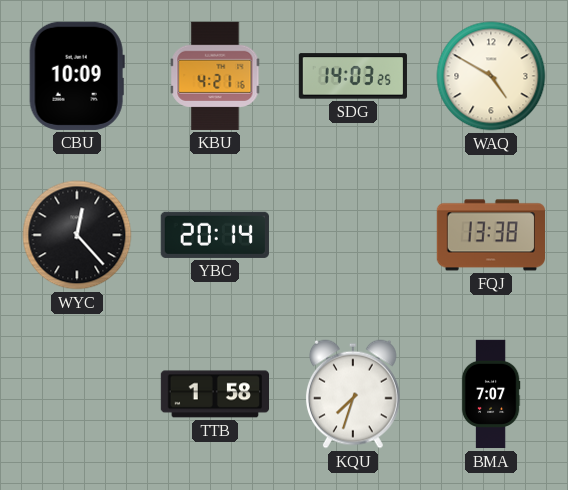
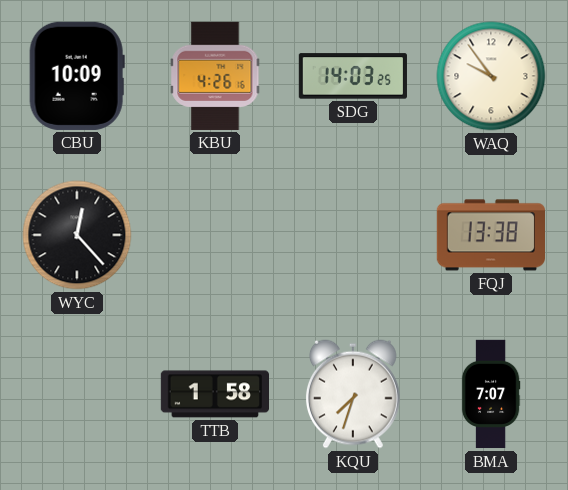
KBU: 4:21 -> 4:26
WAQ: 4:50 -> 9:54
YBC: 20:14 -> none
